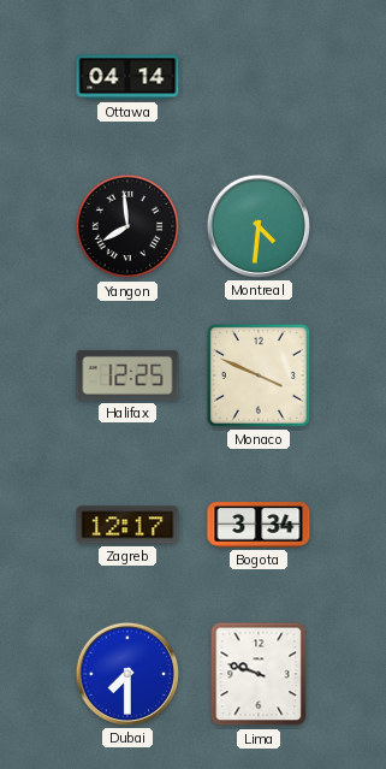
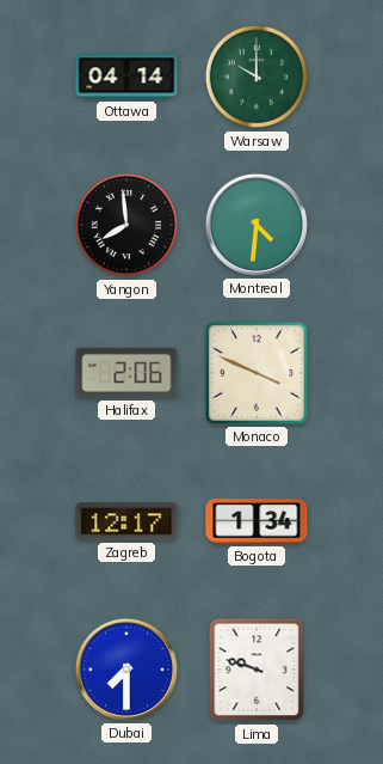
Warsaw: none -> 10:00
Halifax: 12:25 -> 2:06
Bogota: 3:34 -> 1:34
